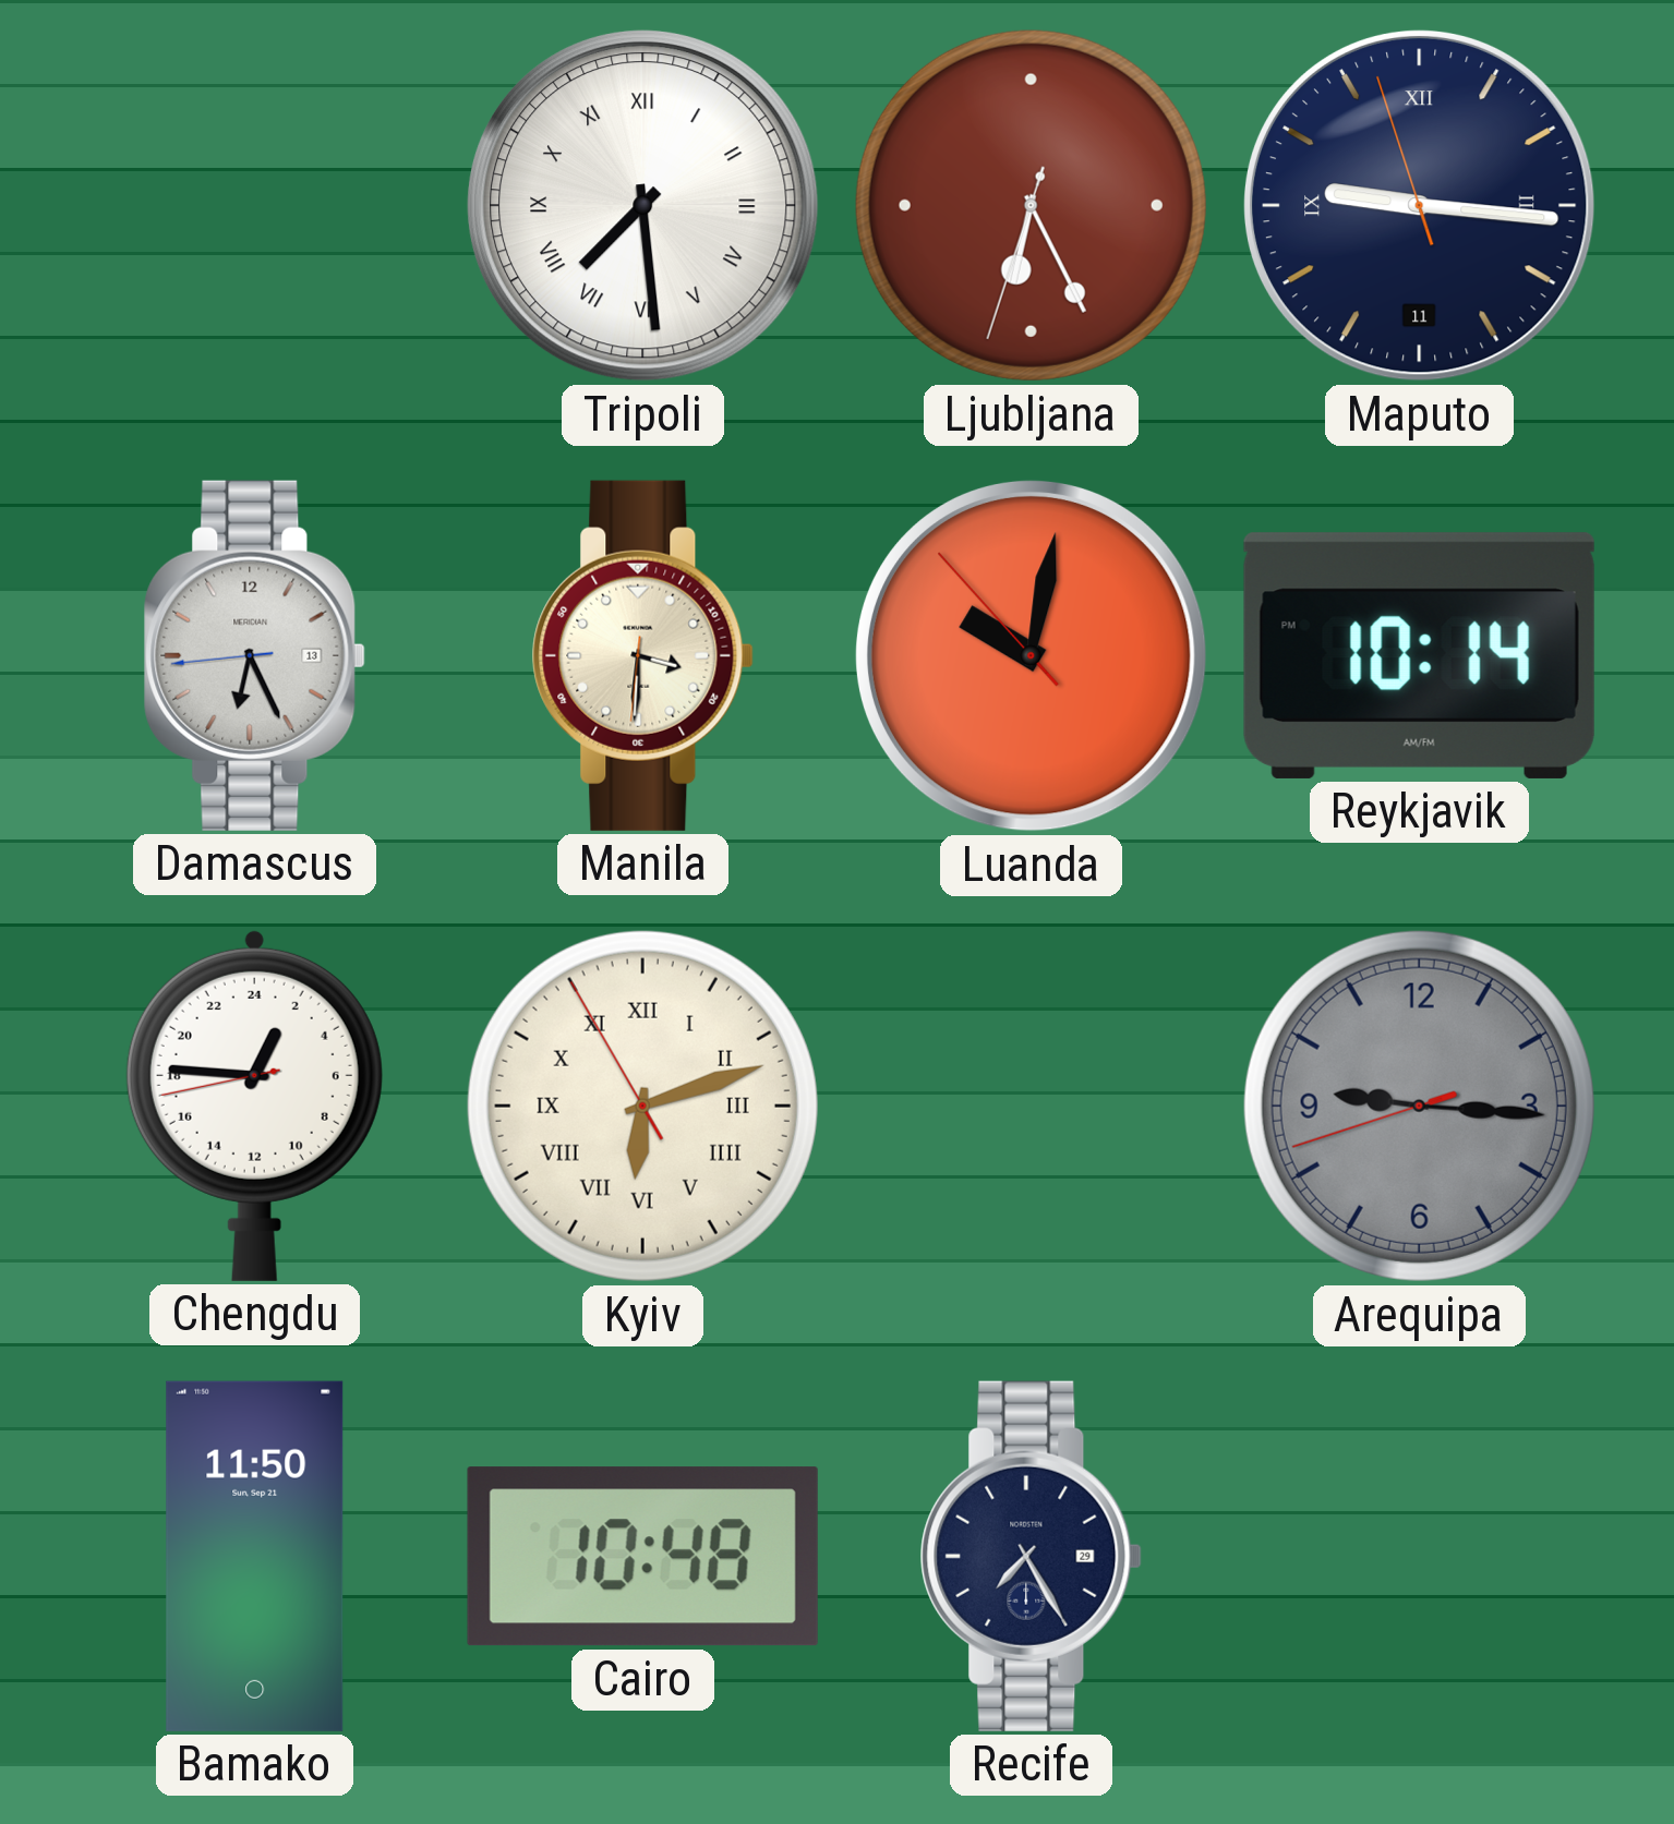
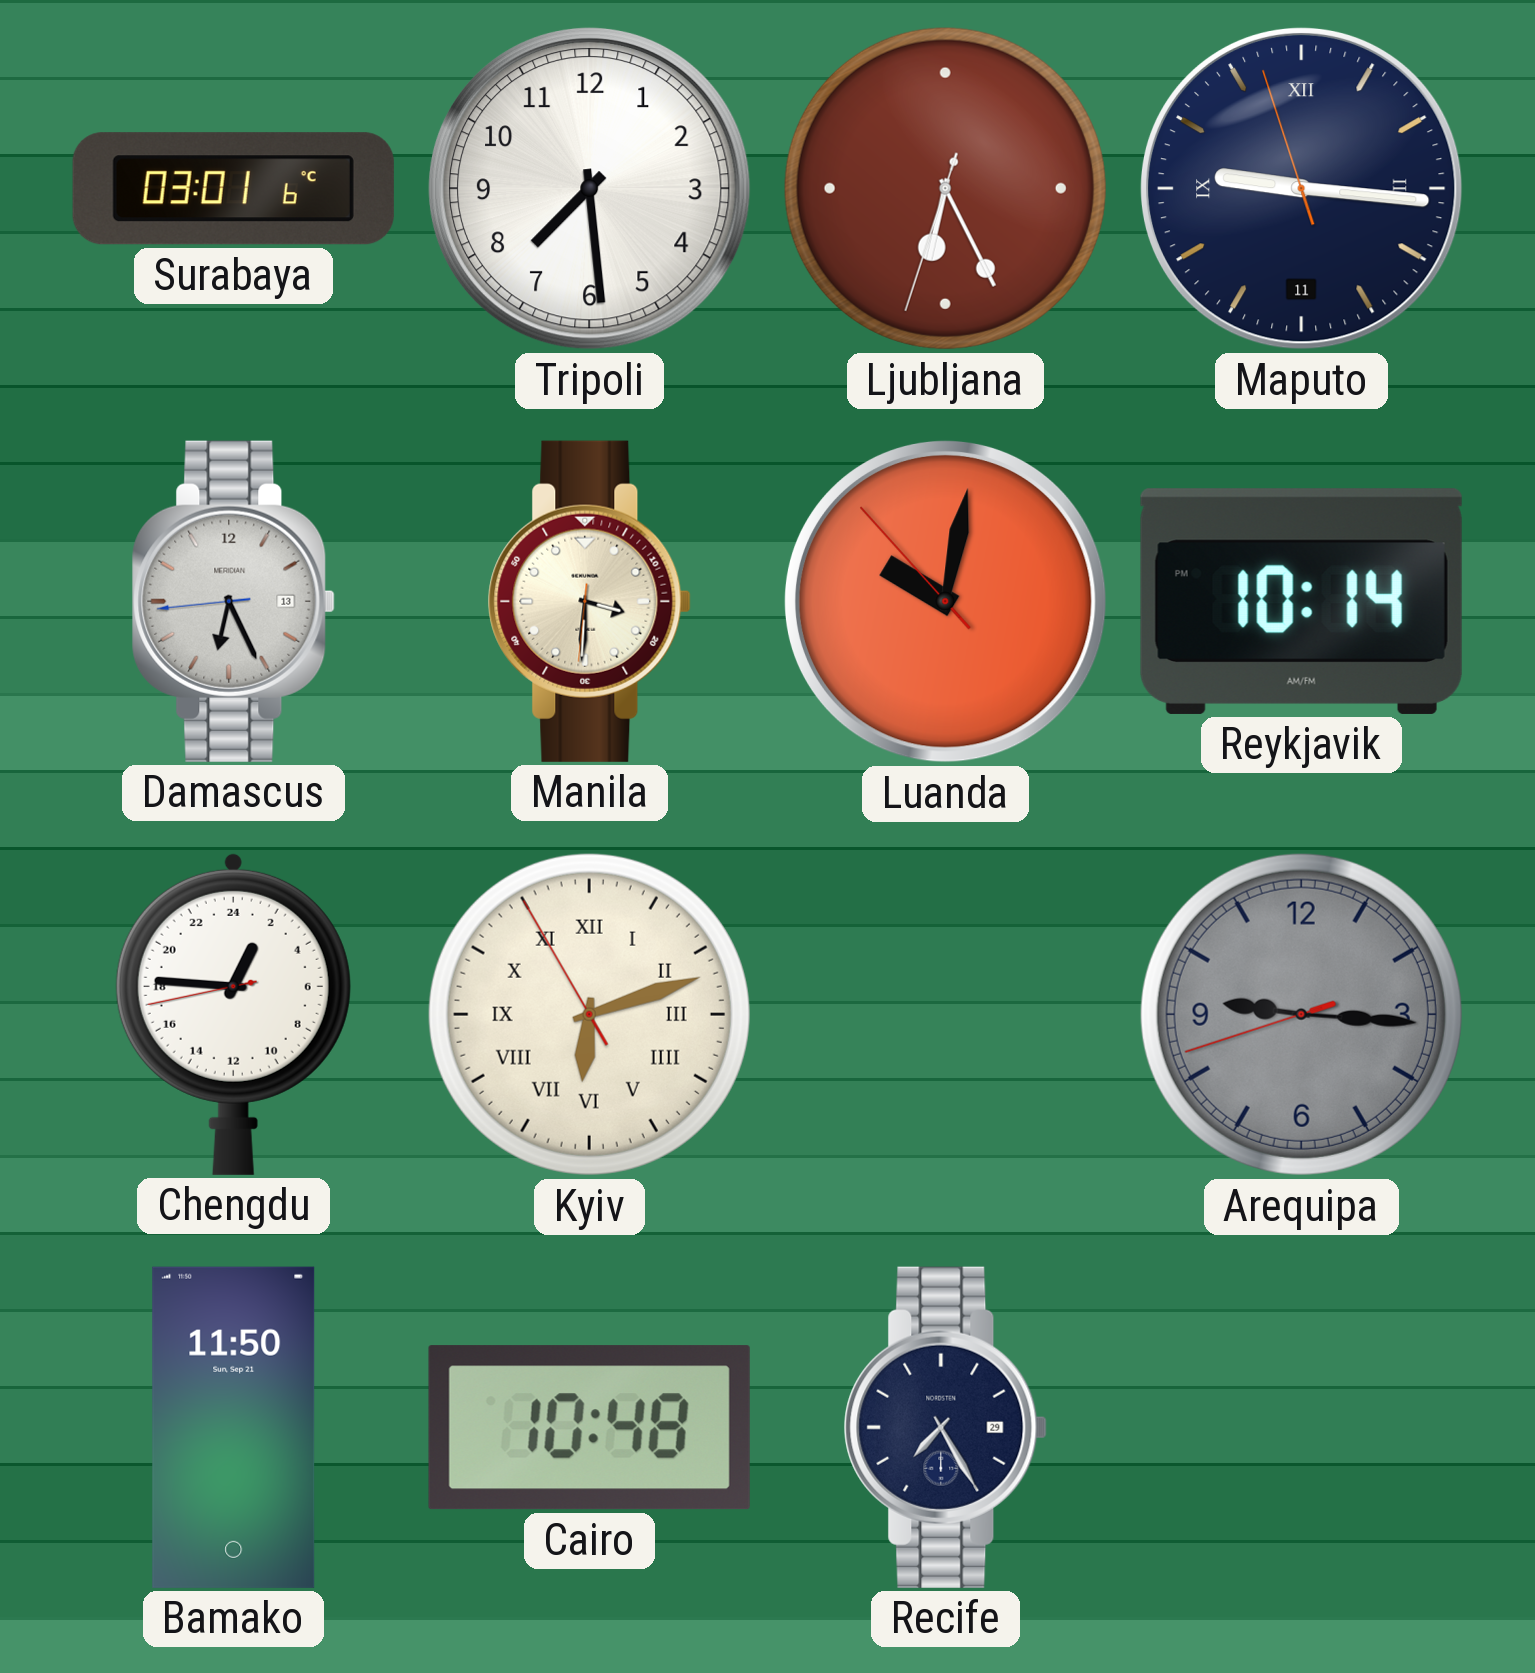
Surabaya: none -> 03:01
Tripoli numerals: Roman -> Arabic
